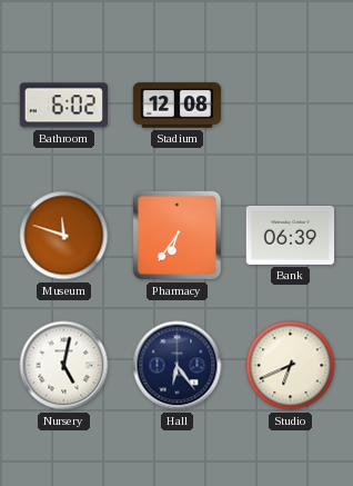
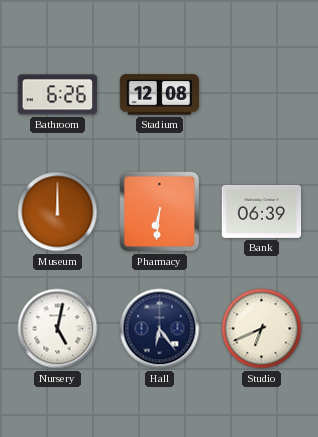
Bathroom: 6:02 -> 6:26
Museum: 11:48 -> 12:00
Pharmacy: 6:36 -> 6:31
